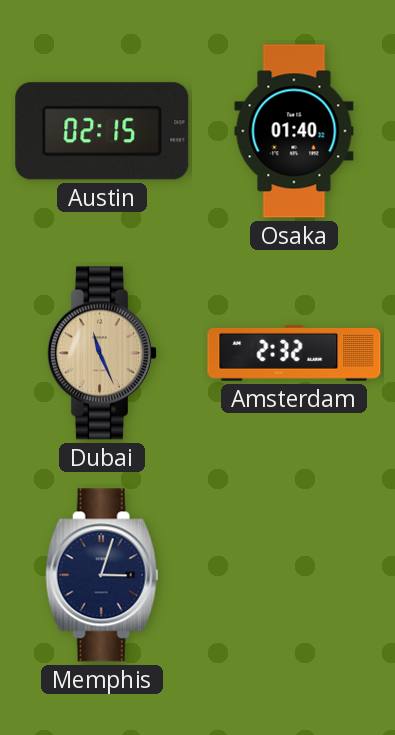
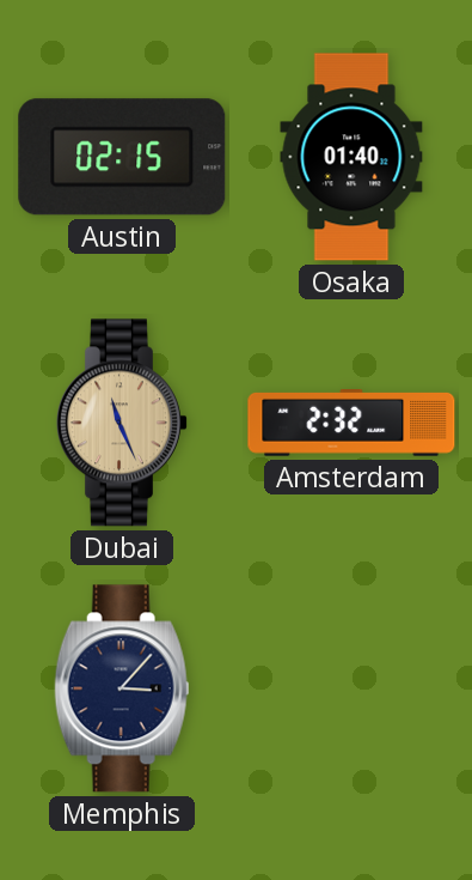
Memphis: 3:03 -> 3:07
